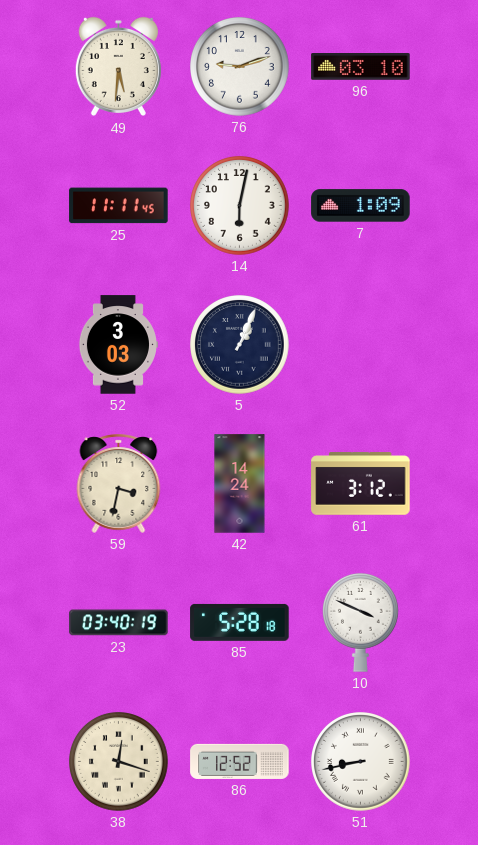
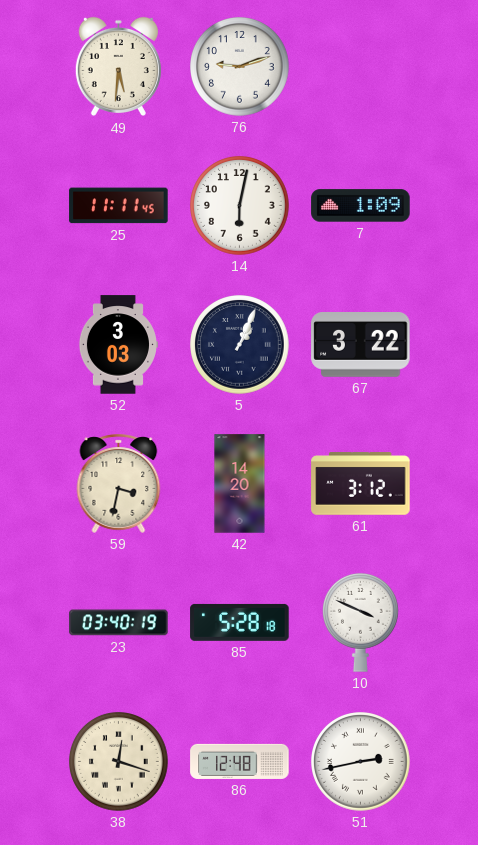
96: 03:10 -> none
67: none -> 3:22
42: 14:24 -> 14:20
86: 12:52 -> 12:48
51: 8:43 -> 2:43
